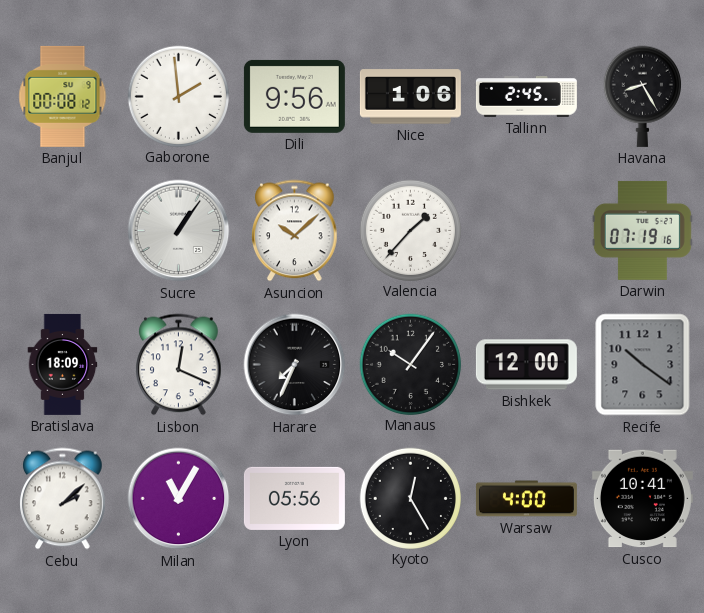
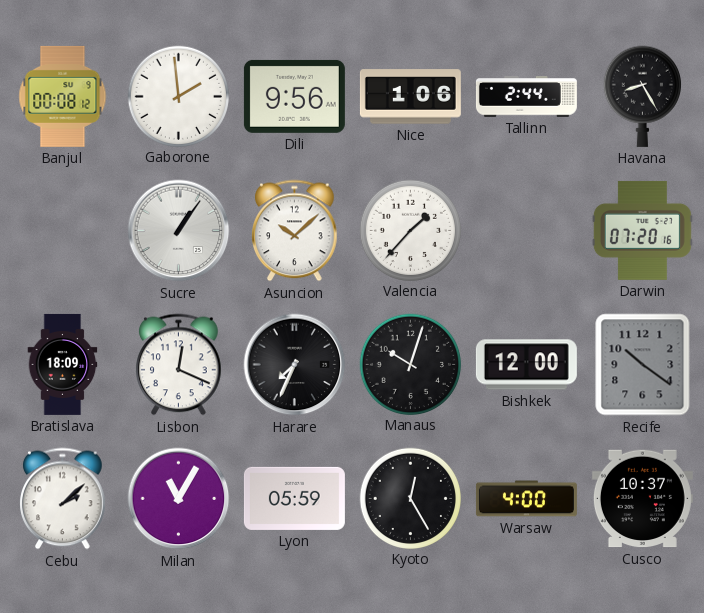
Tallinn: 2:45 -> 2:44
Darwin: 07:19 -> 07:20
Manaus: 10:06 -> 10:03
Lyon: 05:56 -> 05:59
Cusco: 10:41 -> 10:37
